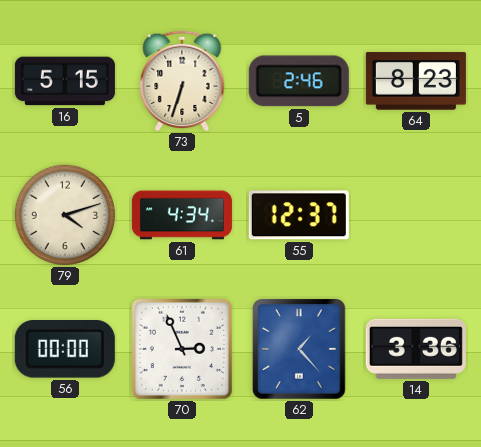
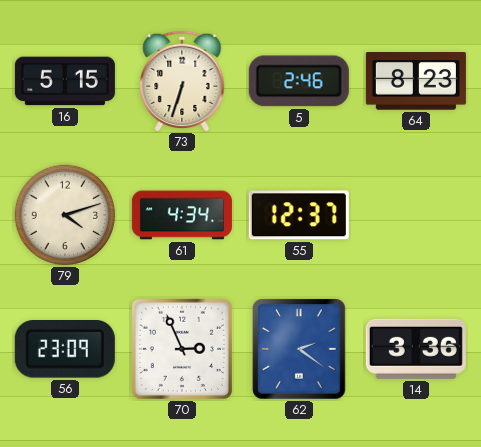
56: 00:00 -> 23:09
62: 1:23 -> 2:21
